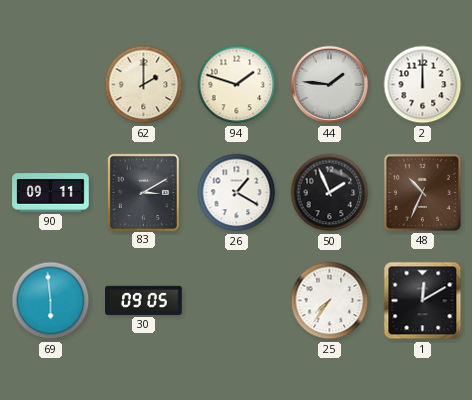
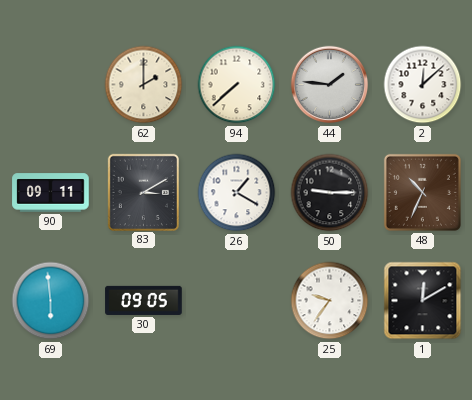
94: 1:48 -> 7:38
2: 12:00 -> 12:08
50: 1:56 -> 9:15
25: 7:36 -> 9:36
